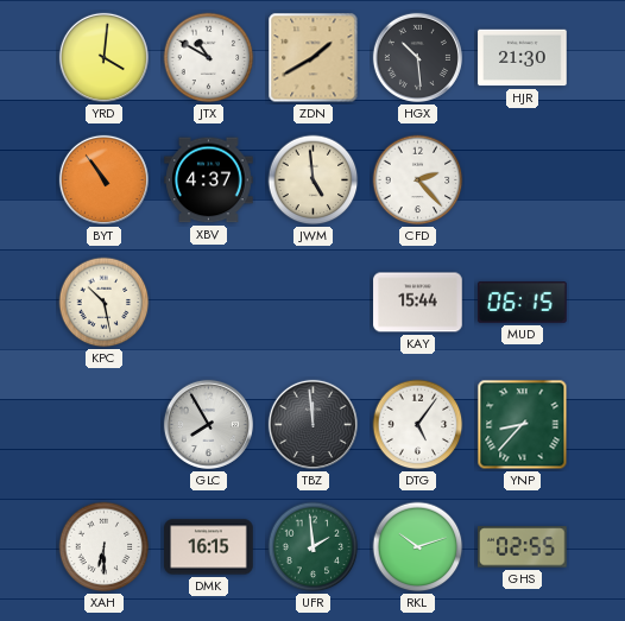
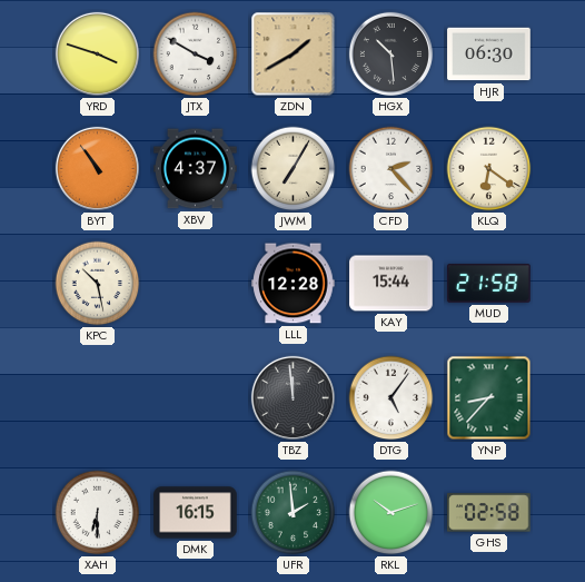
YRD: 4:01 -> 3:48
JTX: 10:50 -> 3:50
HJR: 21:30 -> 06:30
JWM: 4:59 -> 7:05
KLQ: none -> 6:21
LLL: none -> 12:28
MUD: 06:15 -> 21:58
GLC: 7:55 -> none
GHS: 02:55 -> 02:58
